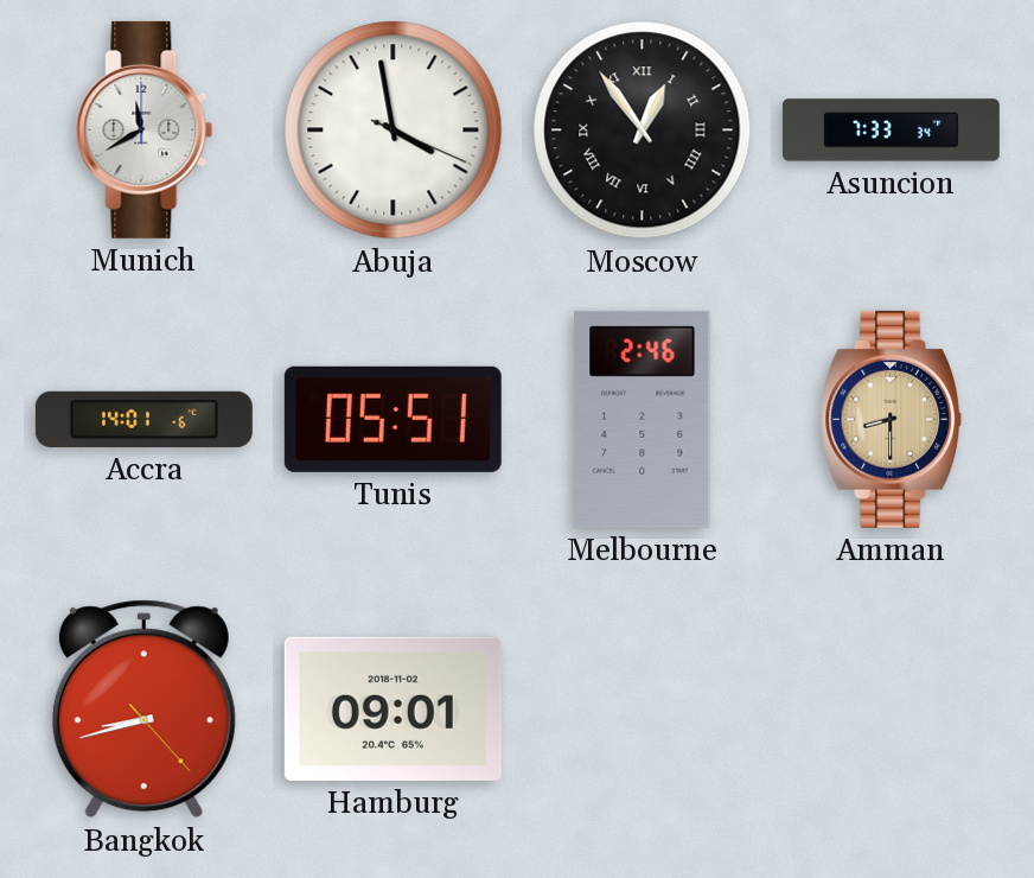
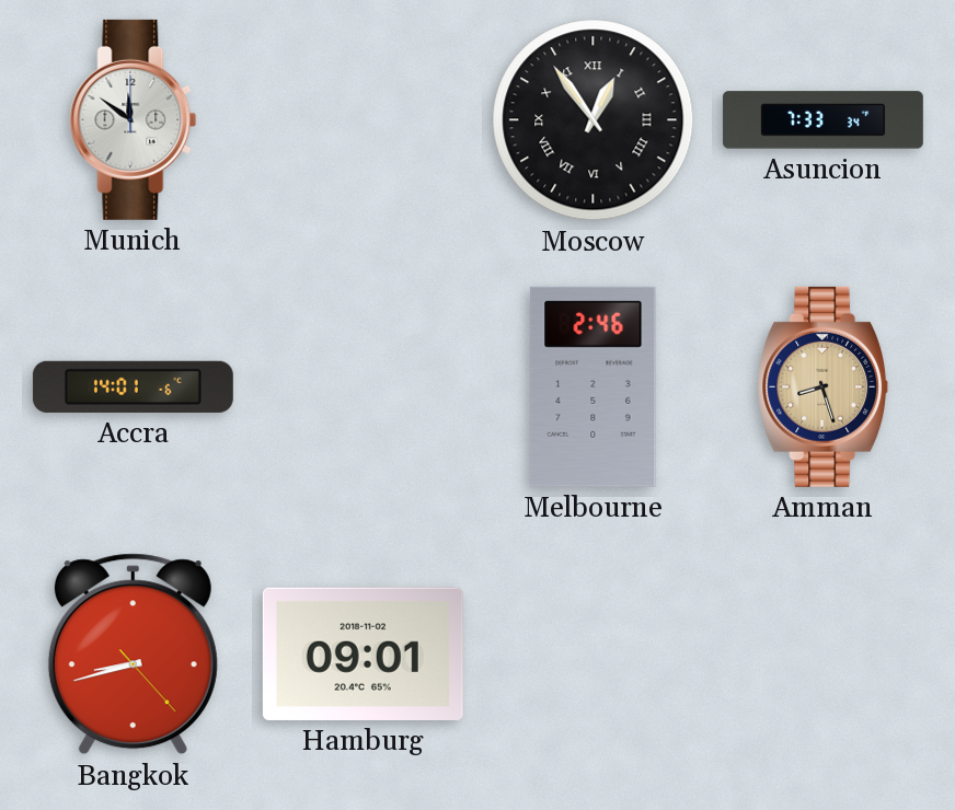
Munich: 11:40 -> 11:51
Abuja: 3:58 -> none
Tunis: 05:51 -> none
Amman: 8:30 -> 8:27
